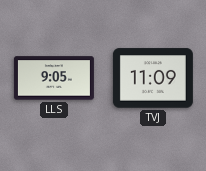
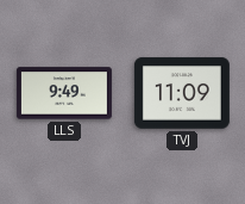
LLS: 9:05 -> 9:49
